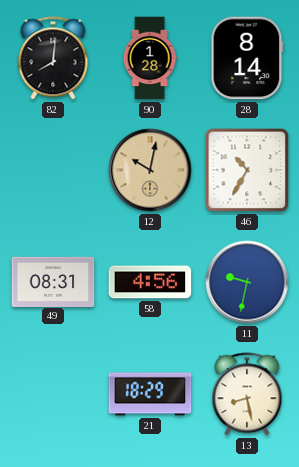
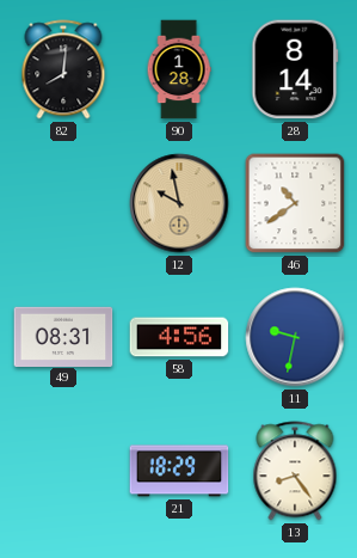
12: 10:02 -> 9:58
46: 10:35 -> 10:39
13: 8:28 -> 8:24
